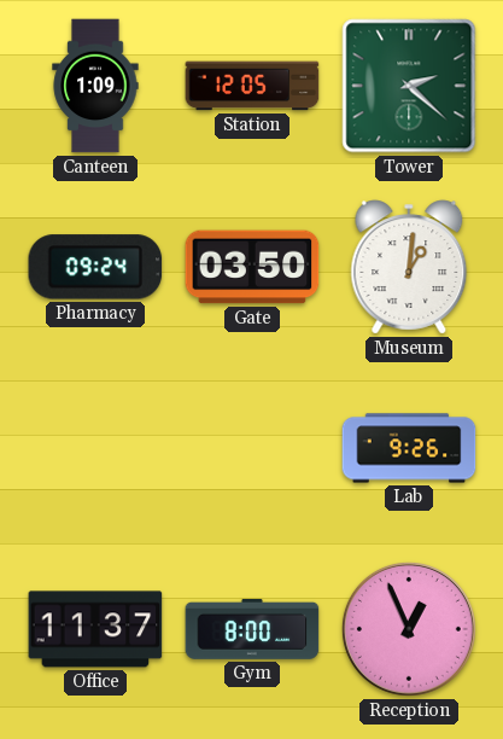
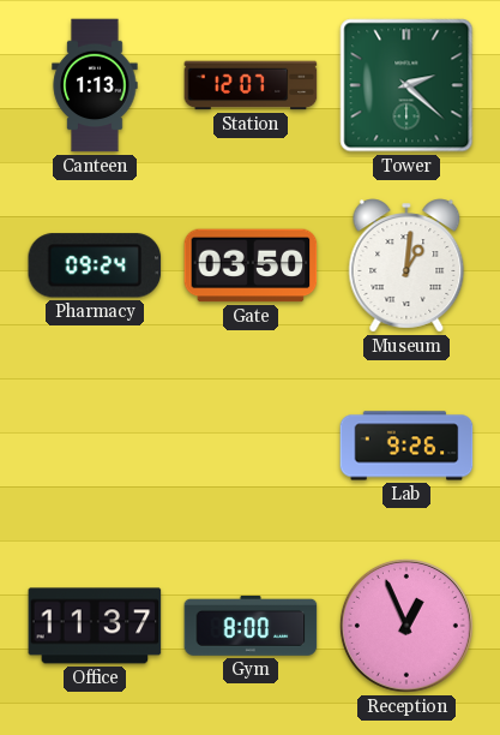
Canteen: 1:09 -> 1:13
Station: 12:05 -> 12:07
